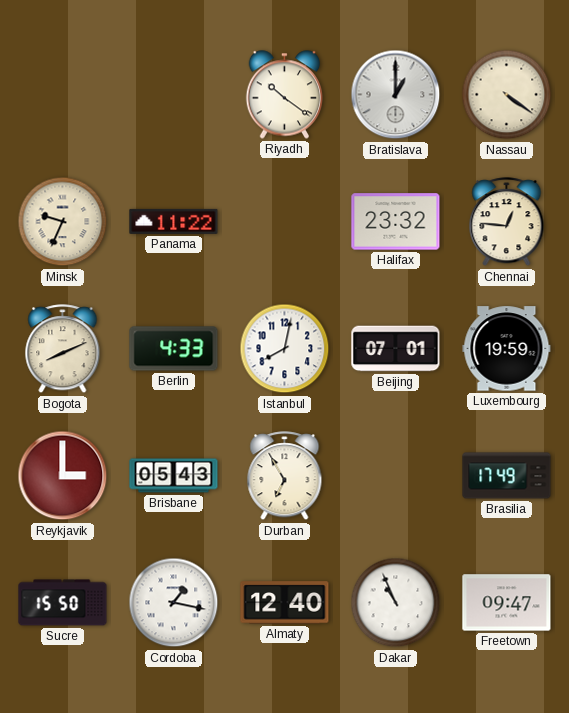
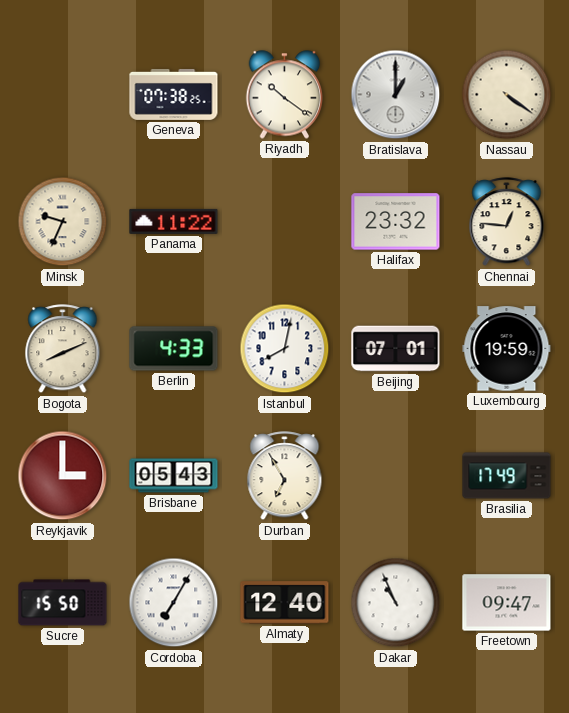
Geneva: none -> 07:38
Cordoba: 1:17 -> 7:05
